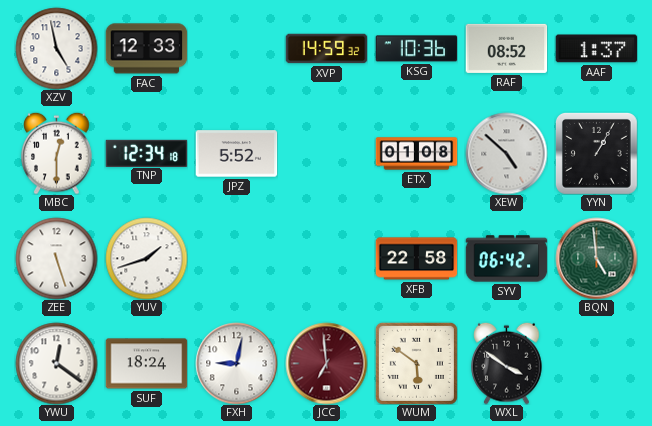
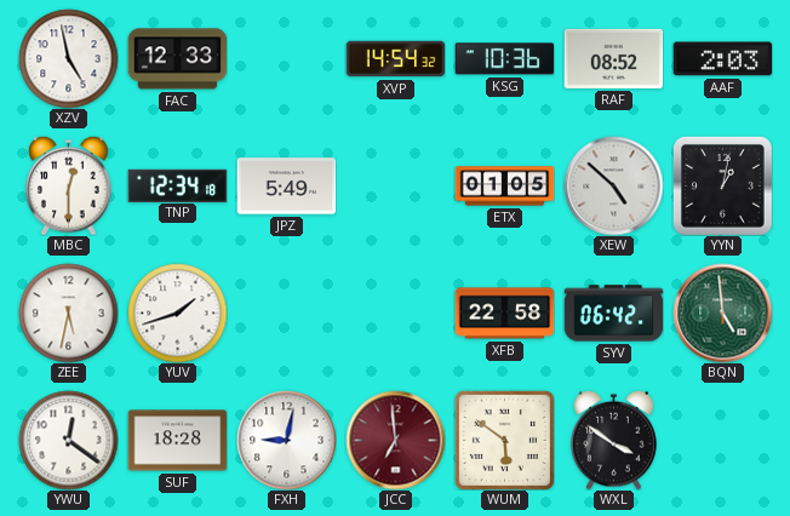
XVP: 14:59 -> 14:54
AAF: 1:37 -> 2:03
JPZ: 5:52 -> 5:49
ETX: 01:08 -> 01:05
YYN: 1:05 -> 1:02
ZEE: 5:27 -> 5:32
SUF: 18:24 -> 18:28
